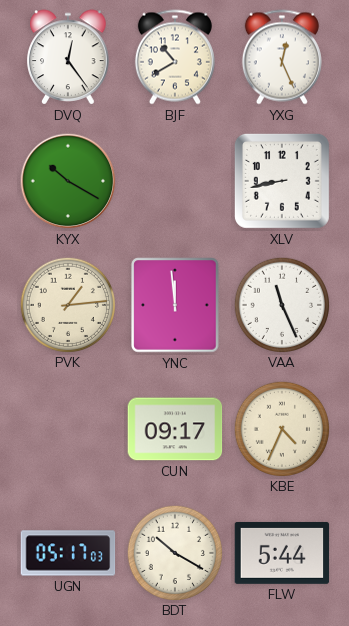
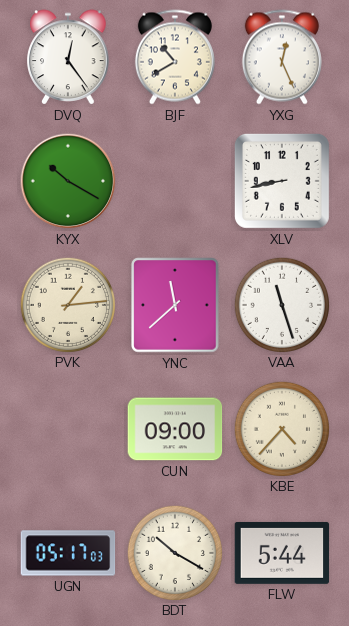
YNC: 11:59 -> 11:38
VAA: 11:26 -> 11:27
CUN: 09:17 -> 09:00
KBE: 4:34 -> 4:37
